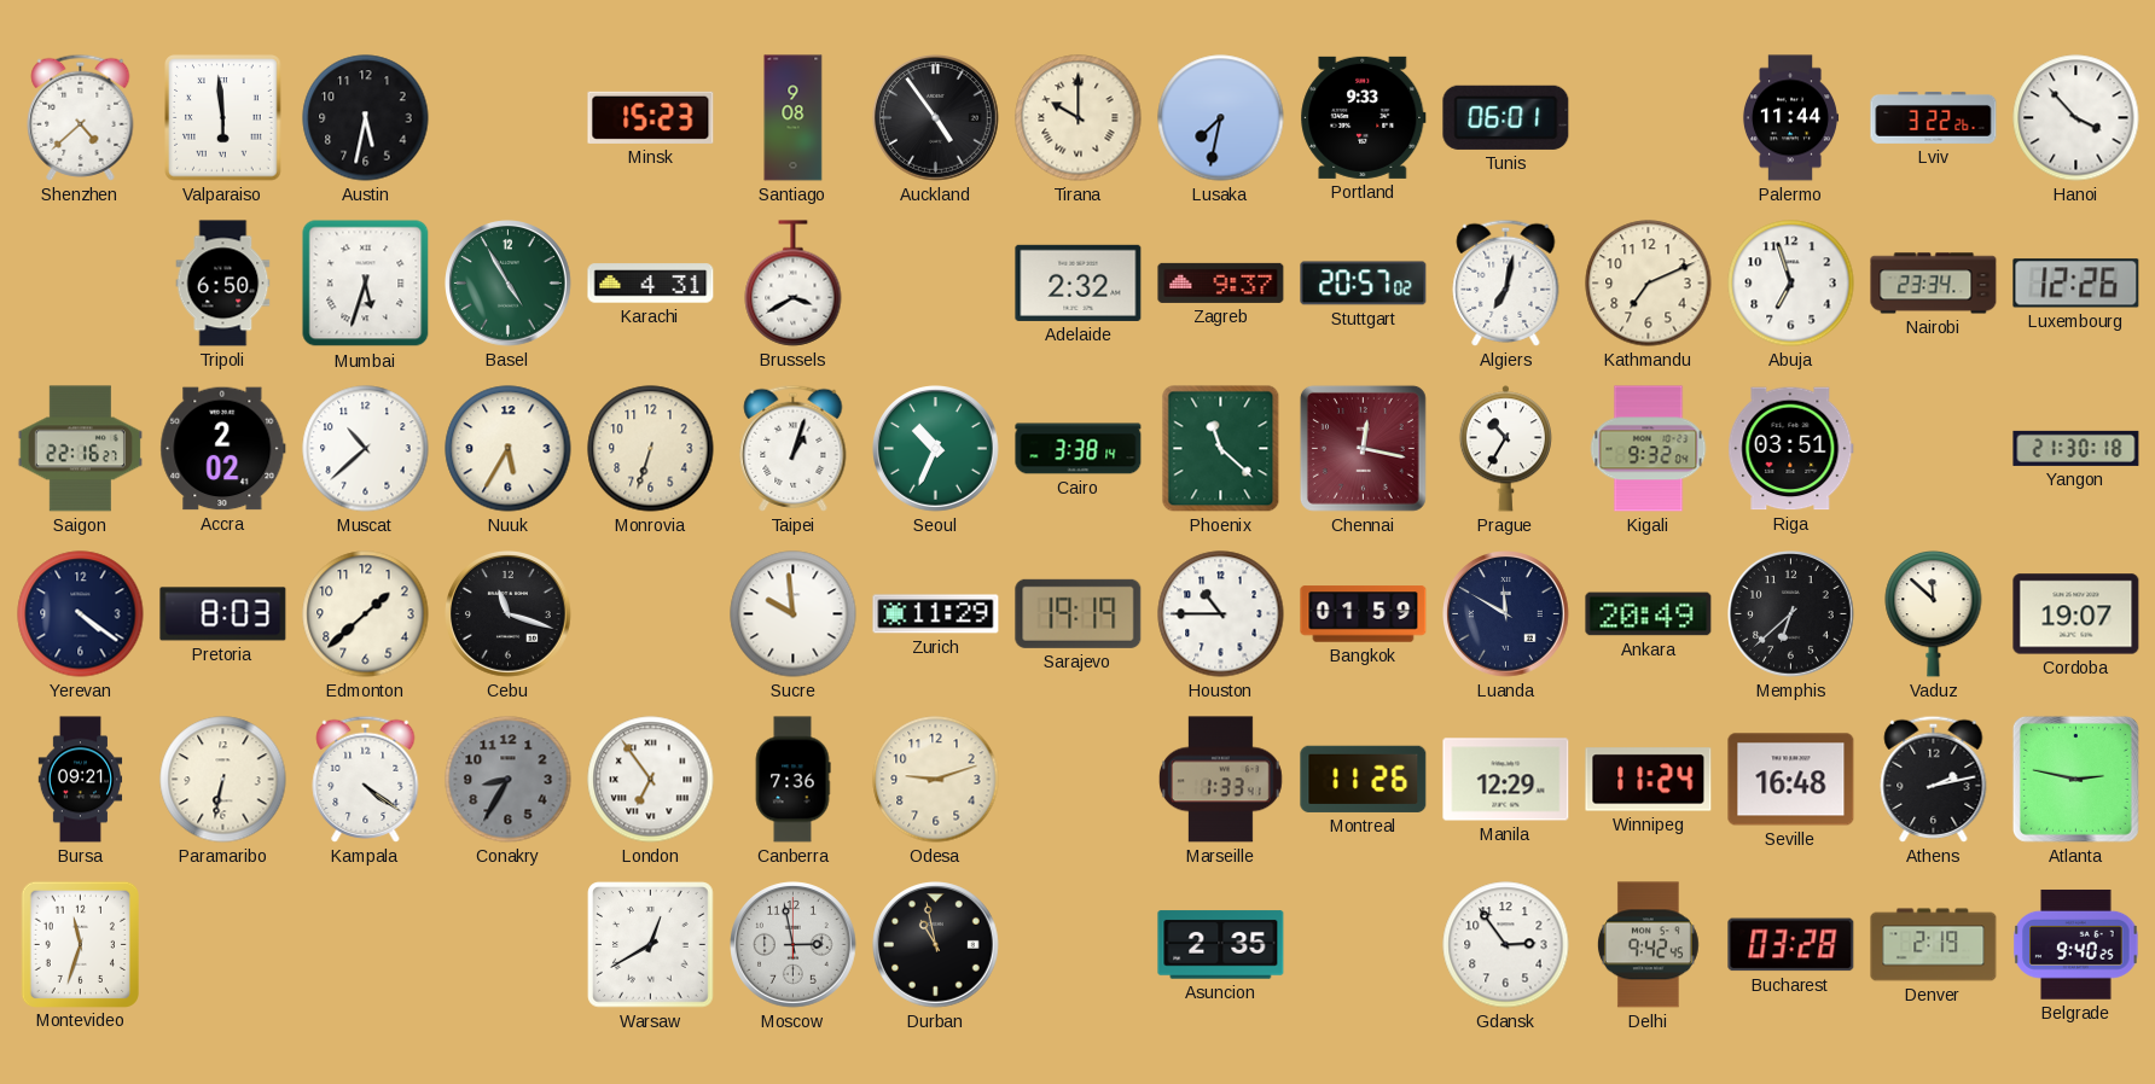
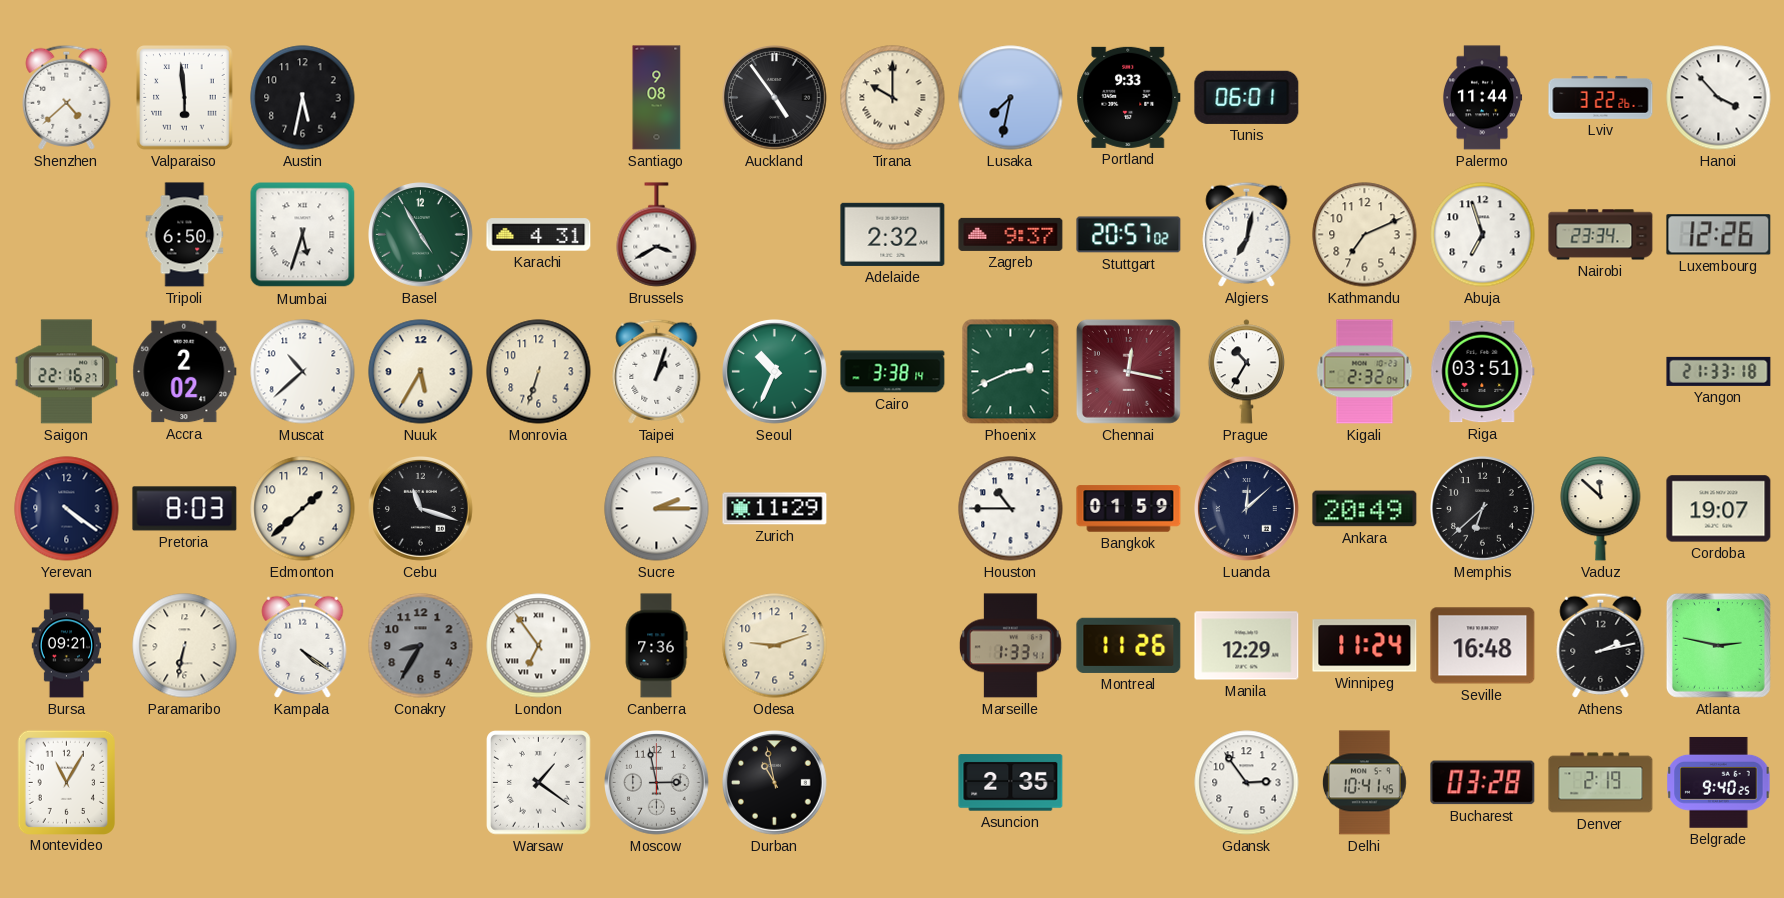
Minsk: 15:23 -> none
Phoenix: 11:22 -> 2:41
Kigali: 9:32 -> 2:32
Yangon: 21:30 -> 21:33
Sucre: 9:59 -> 2:15
Sarajevo: 19:19 -> none
Luanda: 11:50 -> 12:08
Montevideo: 11:33 -> 11:05
Warsaw: 12:40 -> 1:21
Delhi: 9:42 -> 10:41
